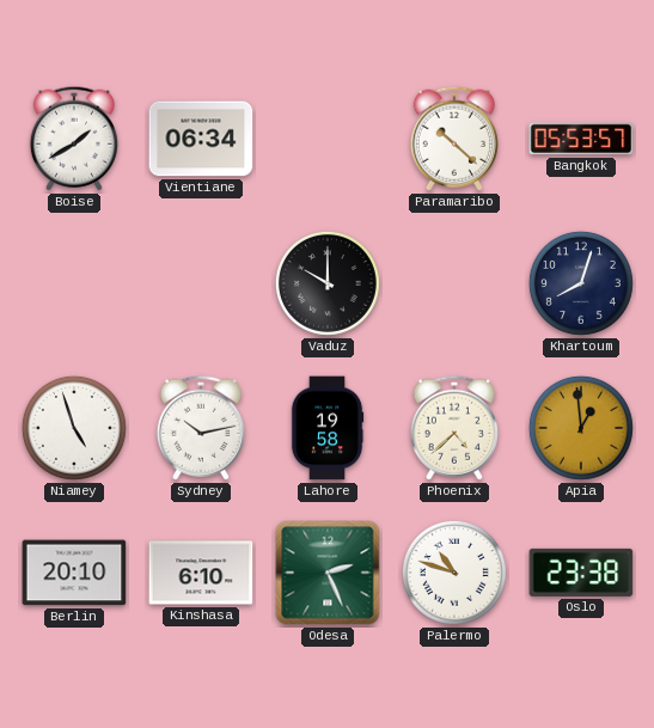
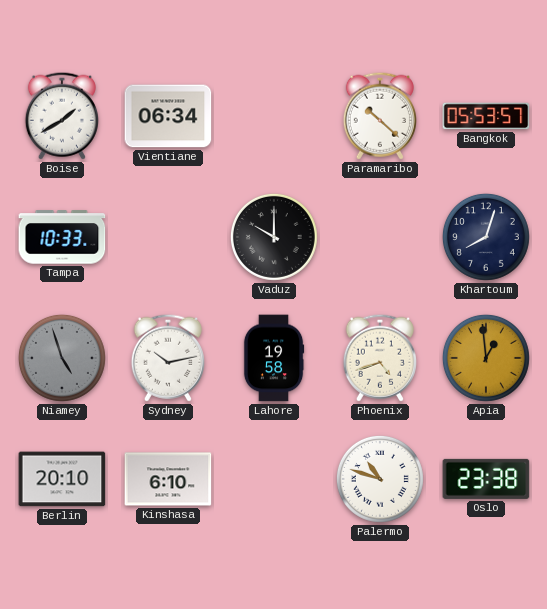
Tampa: none -> 10:33
Niamey dial: white -> grey
Phoenix: 4:38 -> 4:42
Odesa: 2:26 -> none
